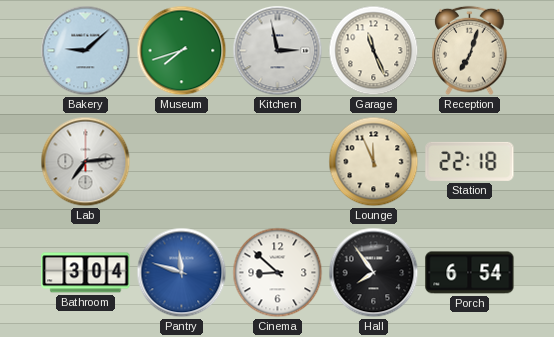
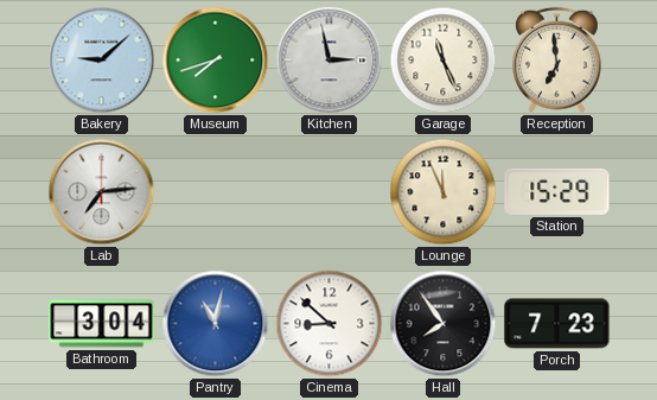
Reception: 7:03 -> 6:59
Station: 22:18 -> 15:29
Pantry: 11:48 -> 11:02
Porch: 6:54 -> 7:23
